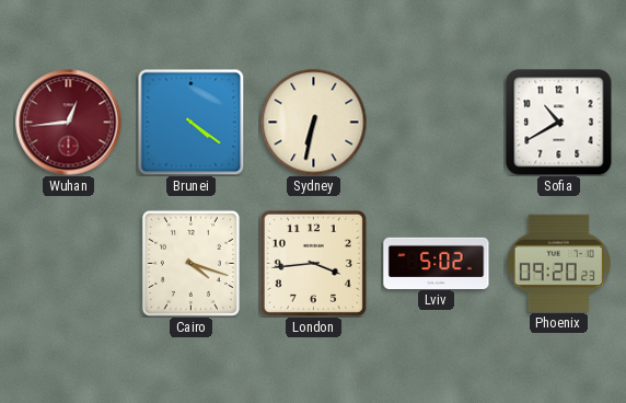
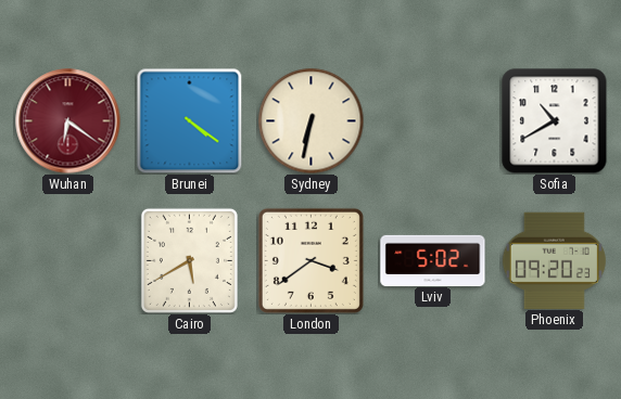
Wuhan: 12:44 -> 6:21
Cairo: 4:18 -> 5:40
London: 3:44 -> 3:39
